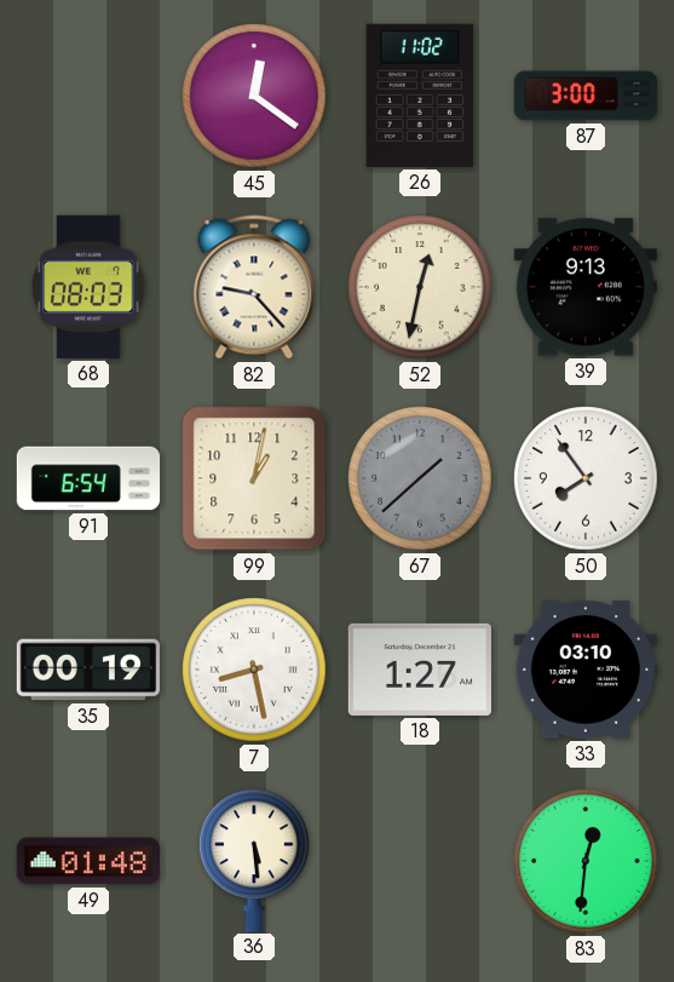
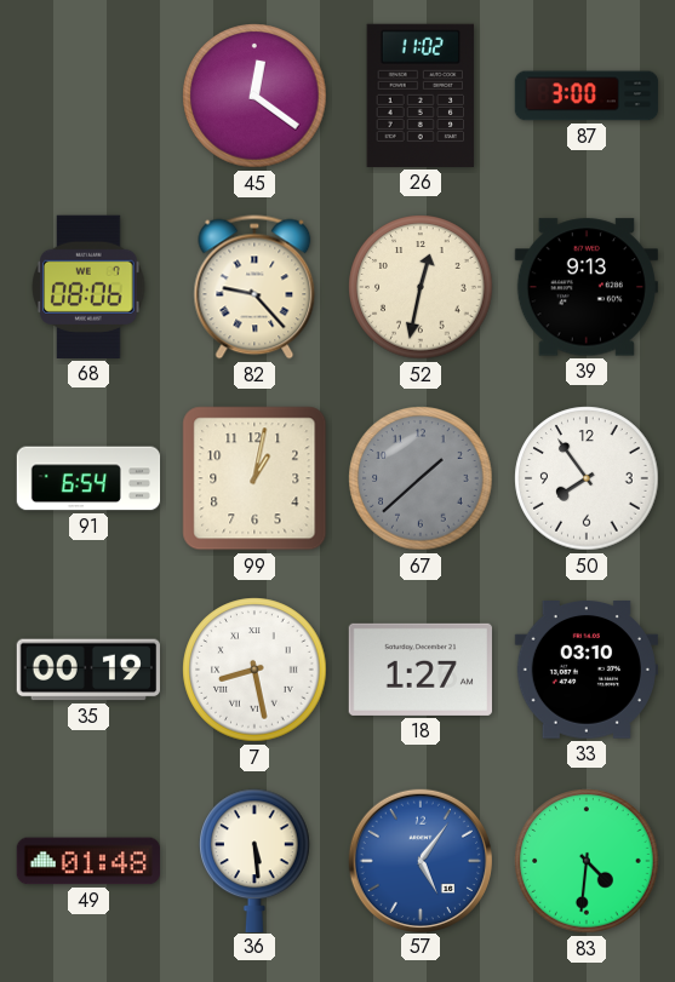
68: 08:03 -> 08:06
57: none -> 5:06
83: 12:31 -> 4:31
